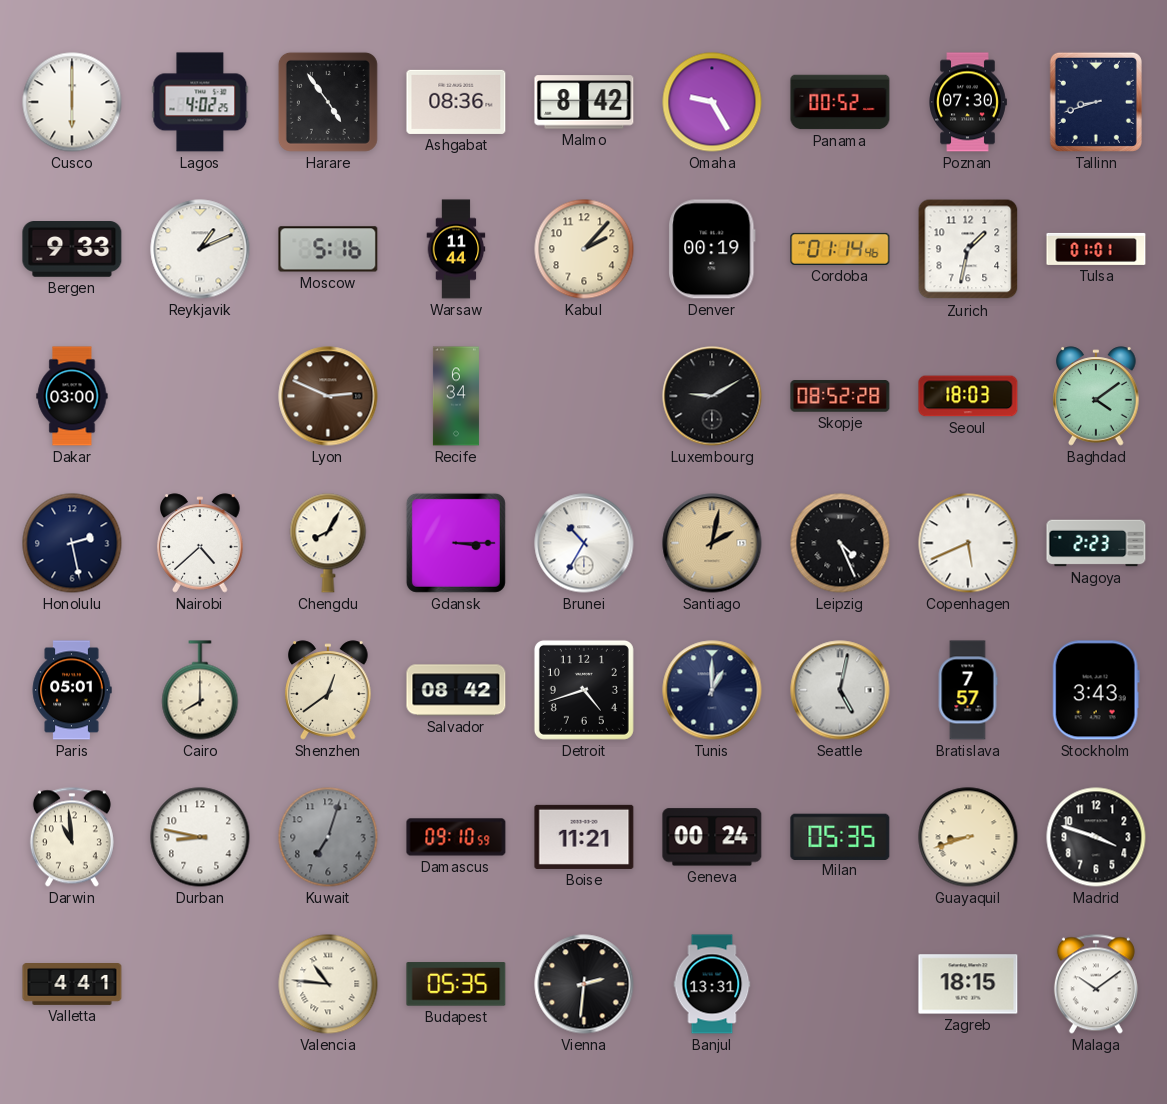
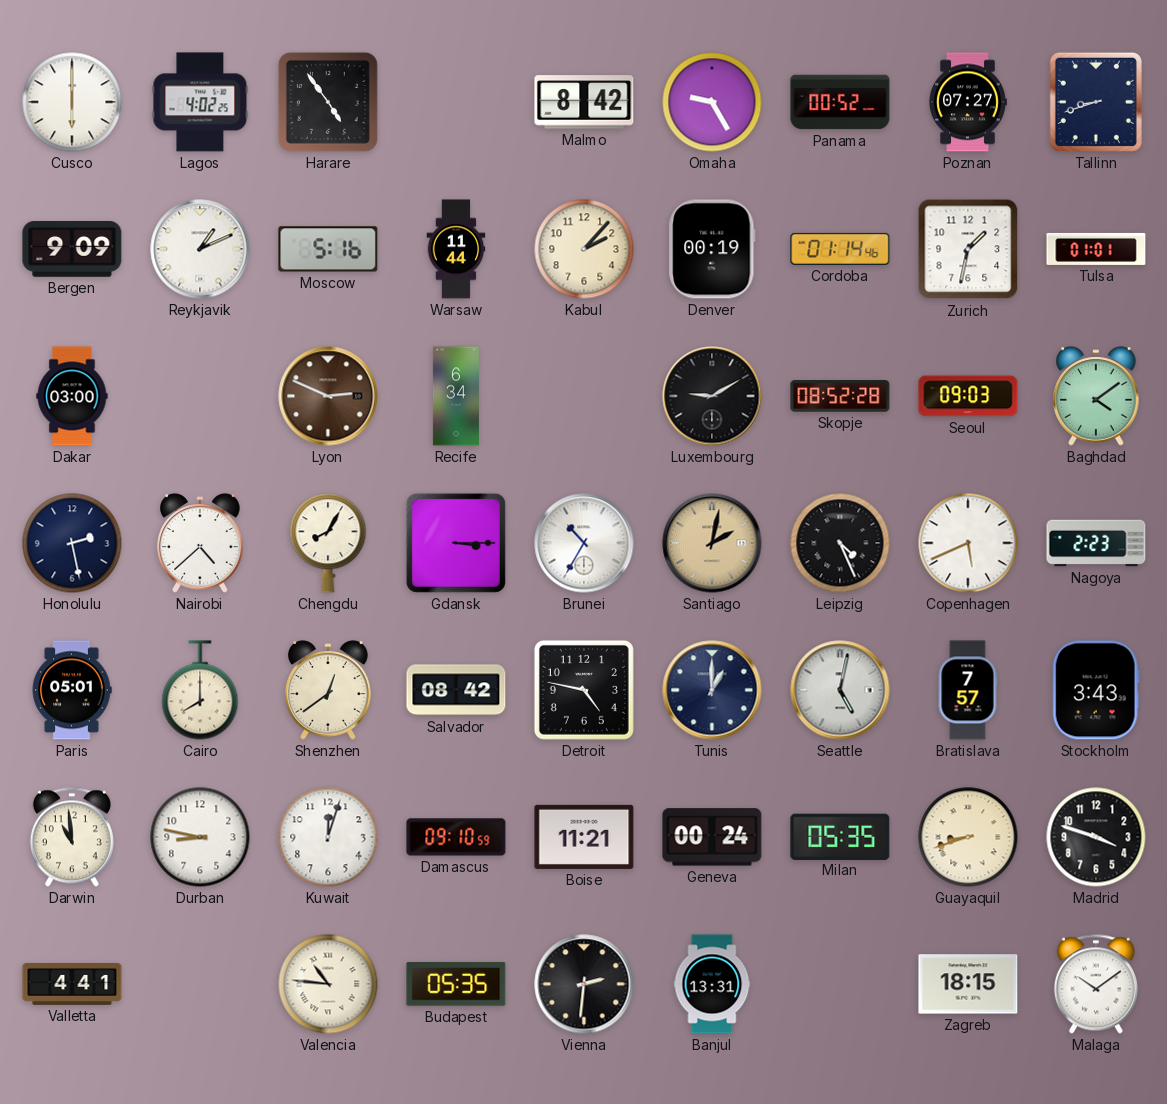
Ashgabat: 08:36 -> none
Poznan: 07:30 -> 07:27
Bergen: 9:33 -> 9:09
Seoul: 18:03 -> 09:03
Detroit: 4:42 -> 4:47
Kuwait: 7:03 -> 12:03
Kuwait dial: grey -> white
